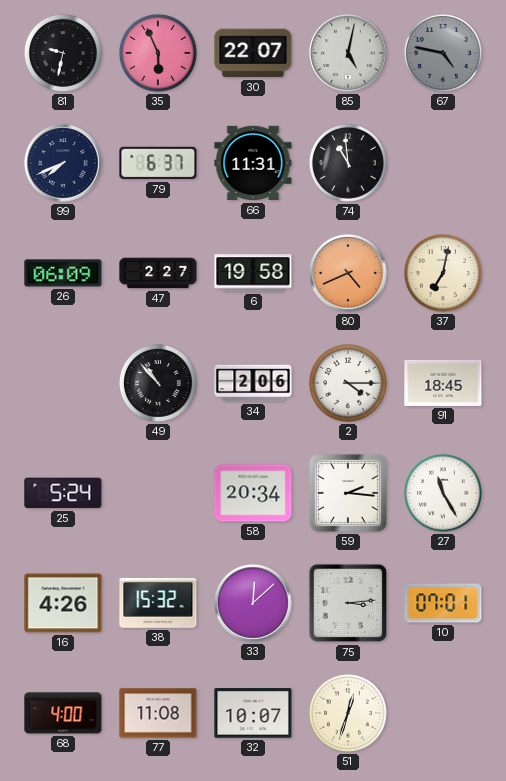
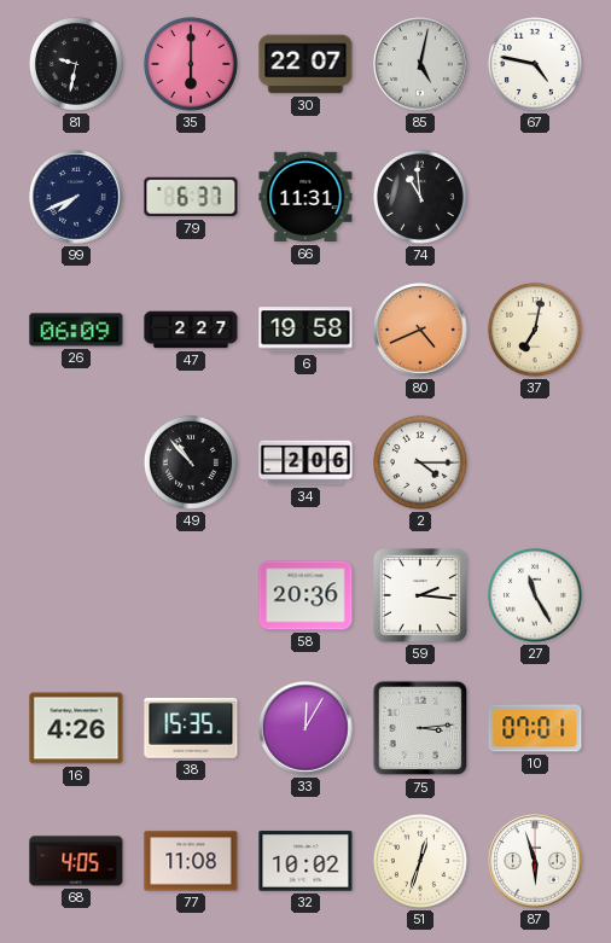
35: 5:56 -> 6:00
67 dial: grey -> white
91: 18:45 -> none
25: 5:24 -> none
58: 20:34 -> 20:36
38: 15:32 -> 15:35
33: 12:08 -> 12:05
68: 4:00 -> 4:05
32: 10:07 -> 10:02
87: none -> 5:57
